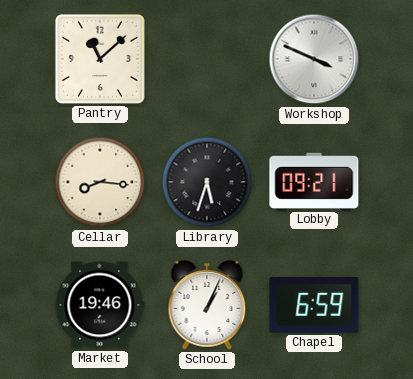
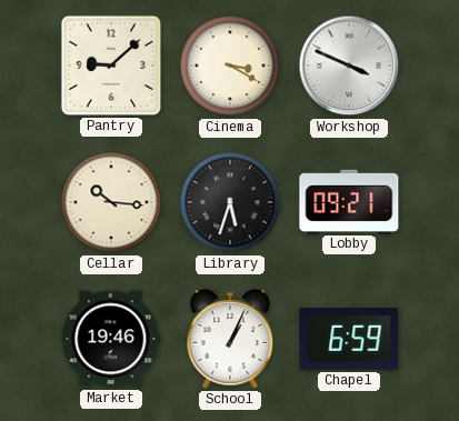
Pantry: 11:08 -> 9:08
Cinema: none -> 3:20
Cellar: 8:16 -> 10:16
